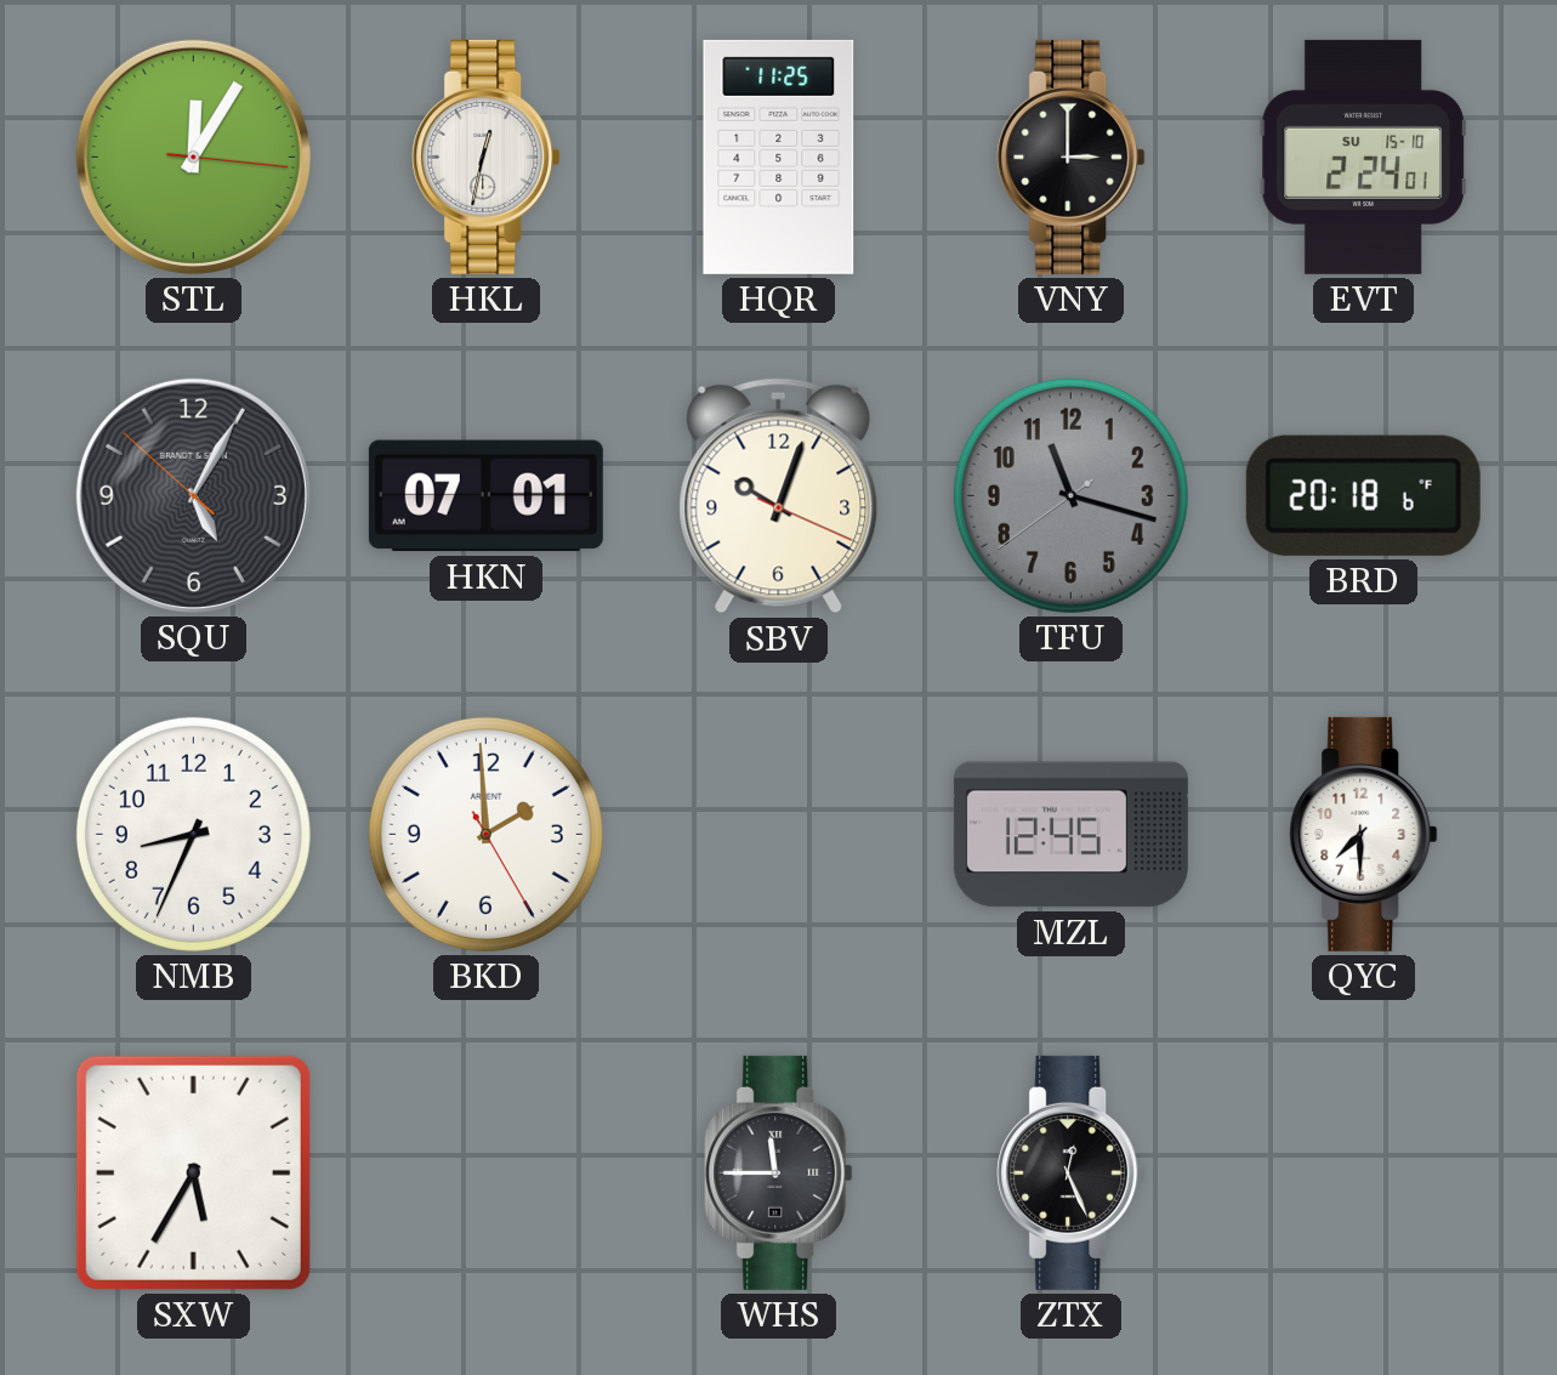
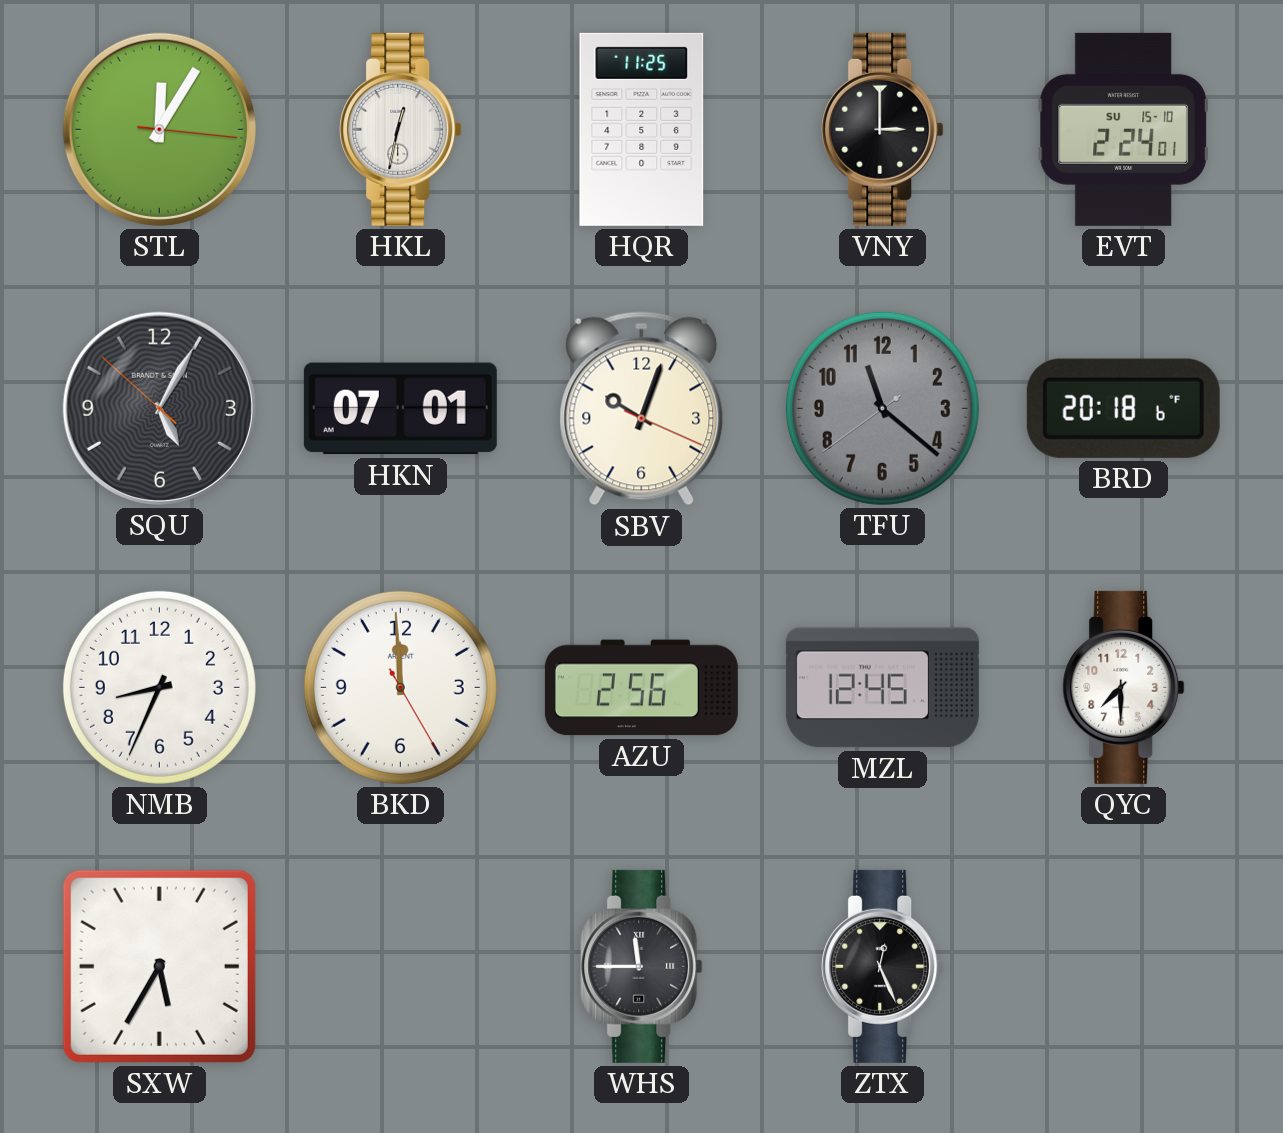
TFU: 11:17 -> 11:21
BKD: 1:59 -> 11:59
AZU: none -> 2:56
